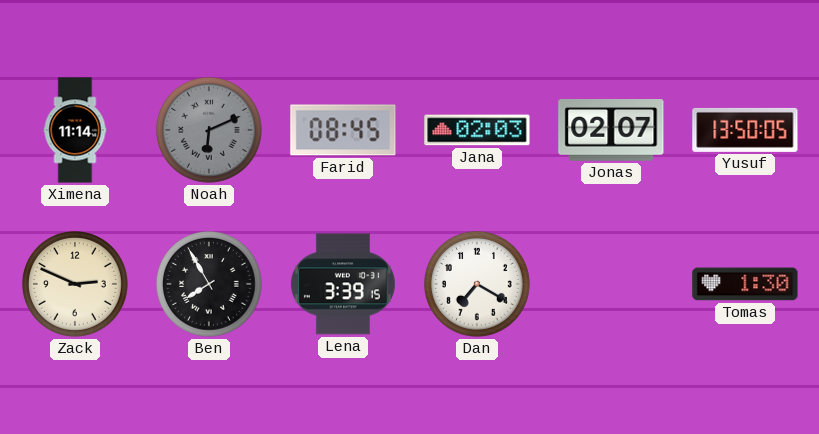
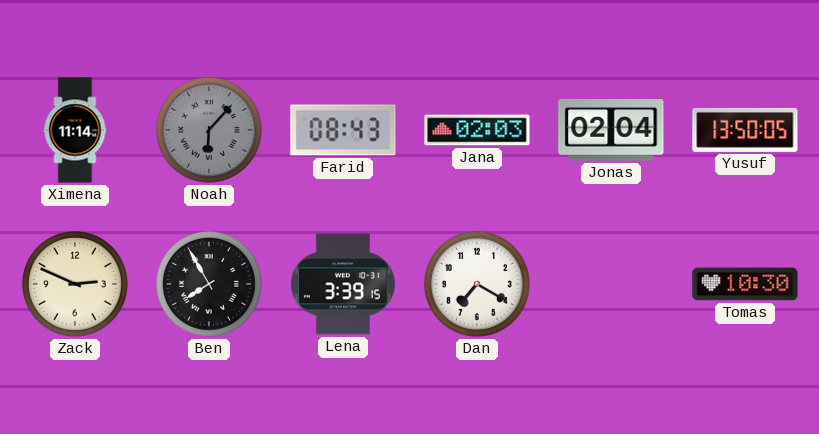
Noah: 6:11 -> 6:07
Farid: 08:45 -> 08:43
Jonas: 02:07 -> 02:04
Tomas: 1:30 -> 10:30
